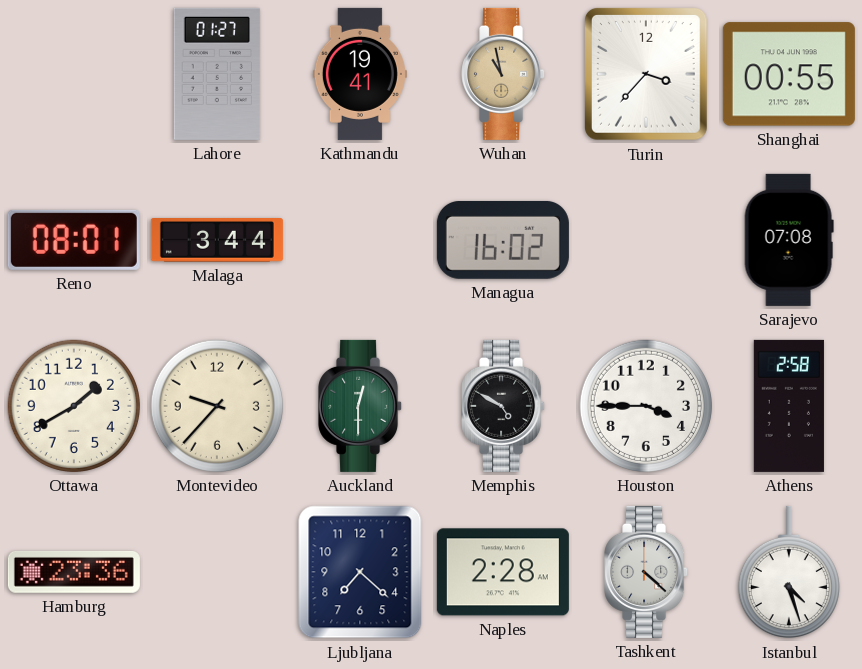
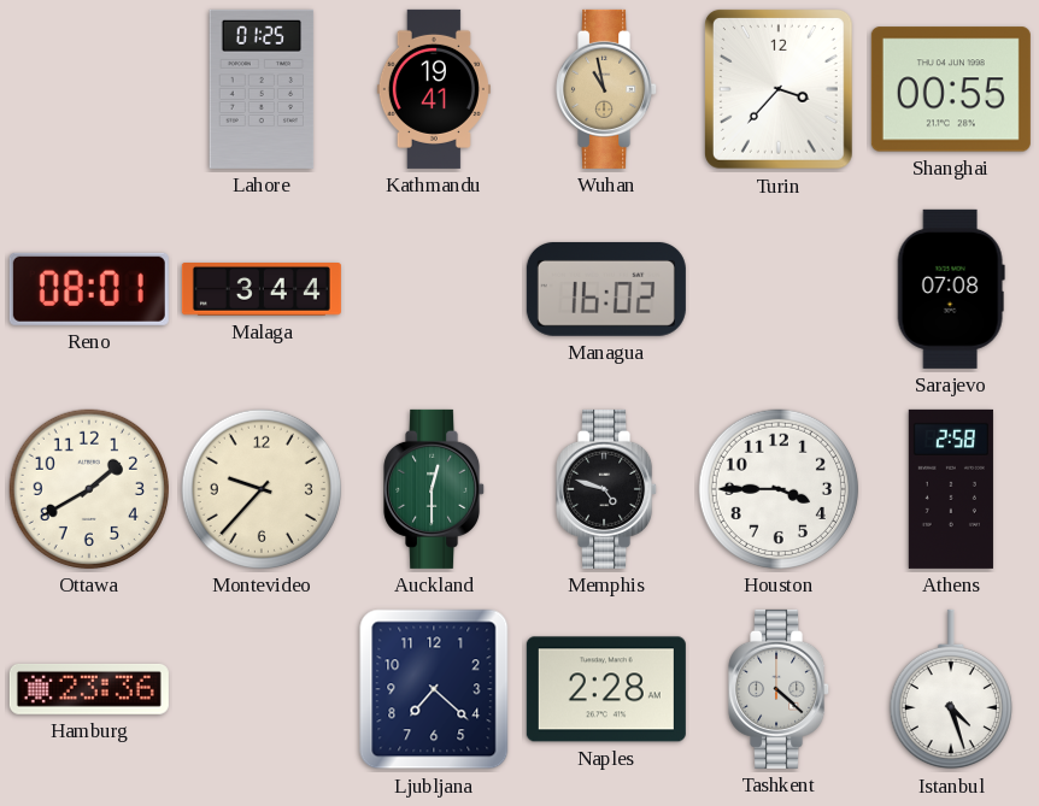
Lahore: 01:27 -> 01:25
Memphis: 4:50 -> 4:48
